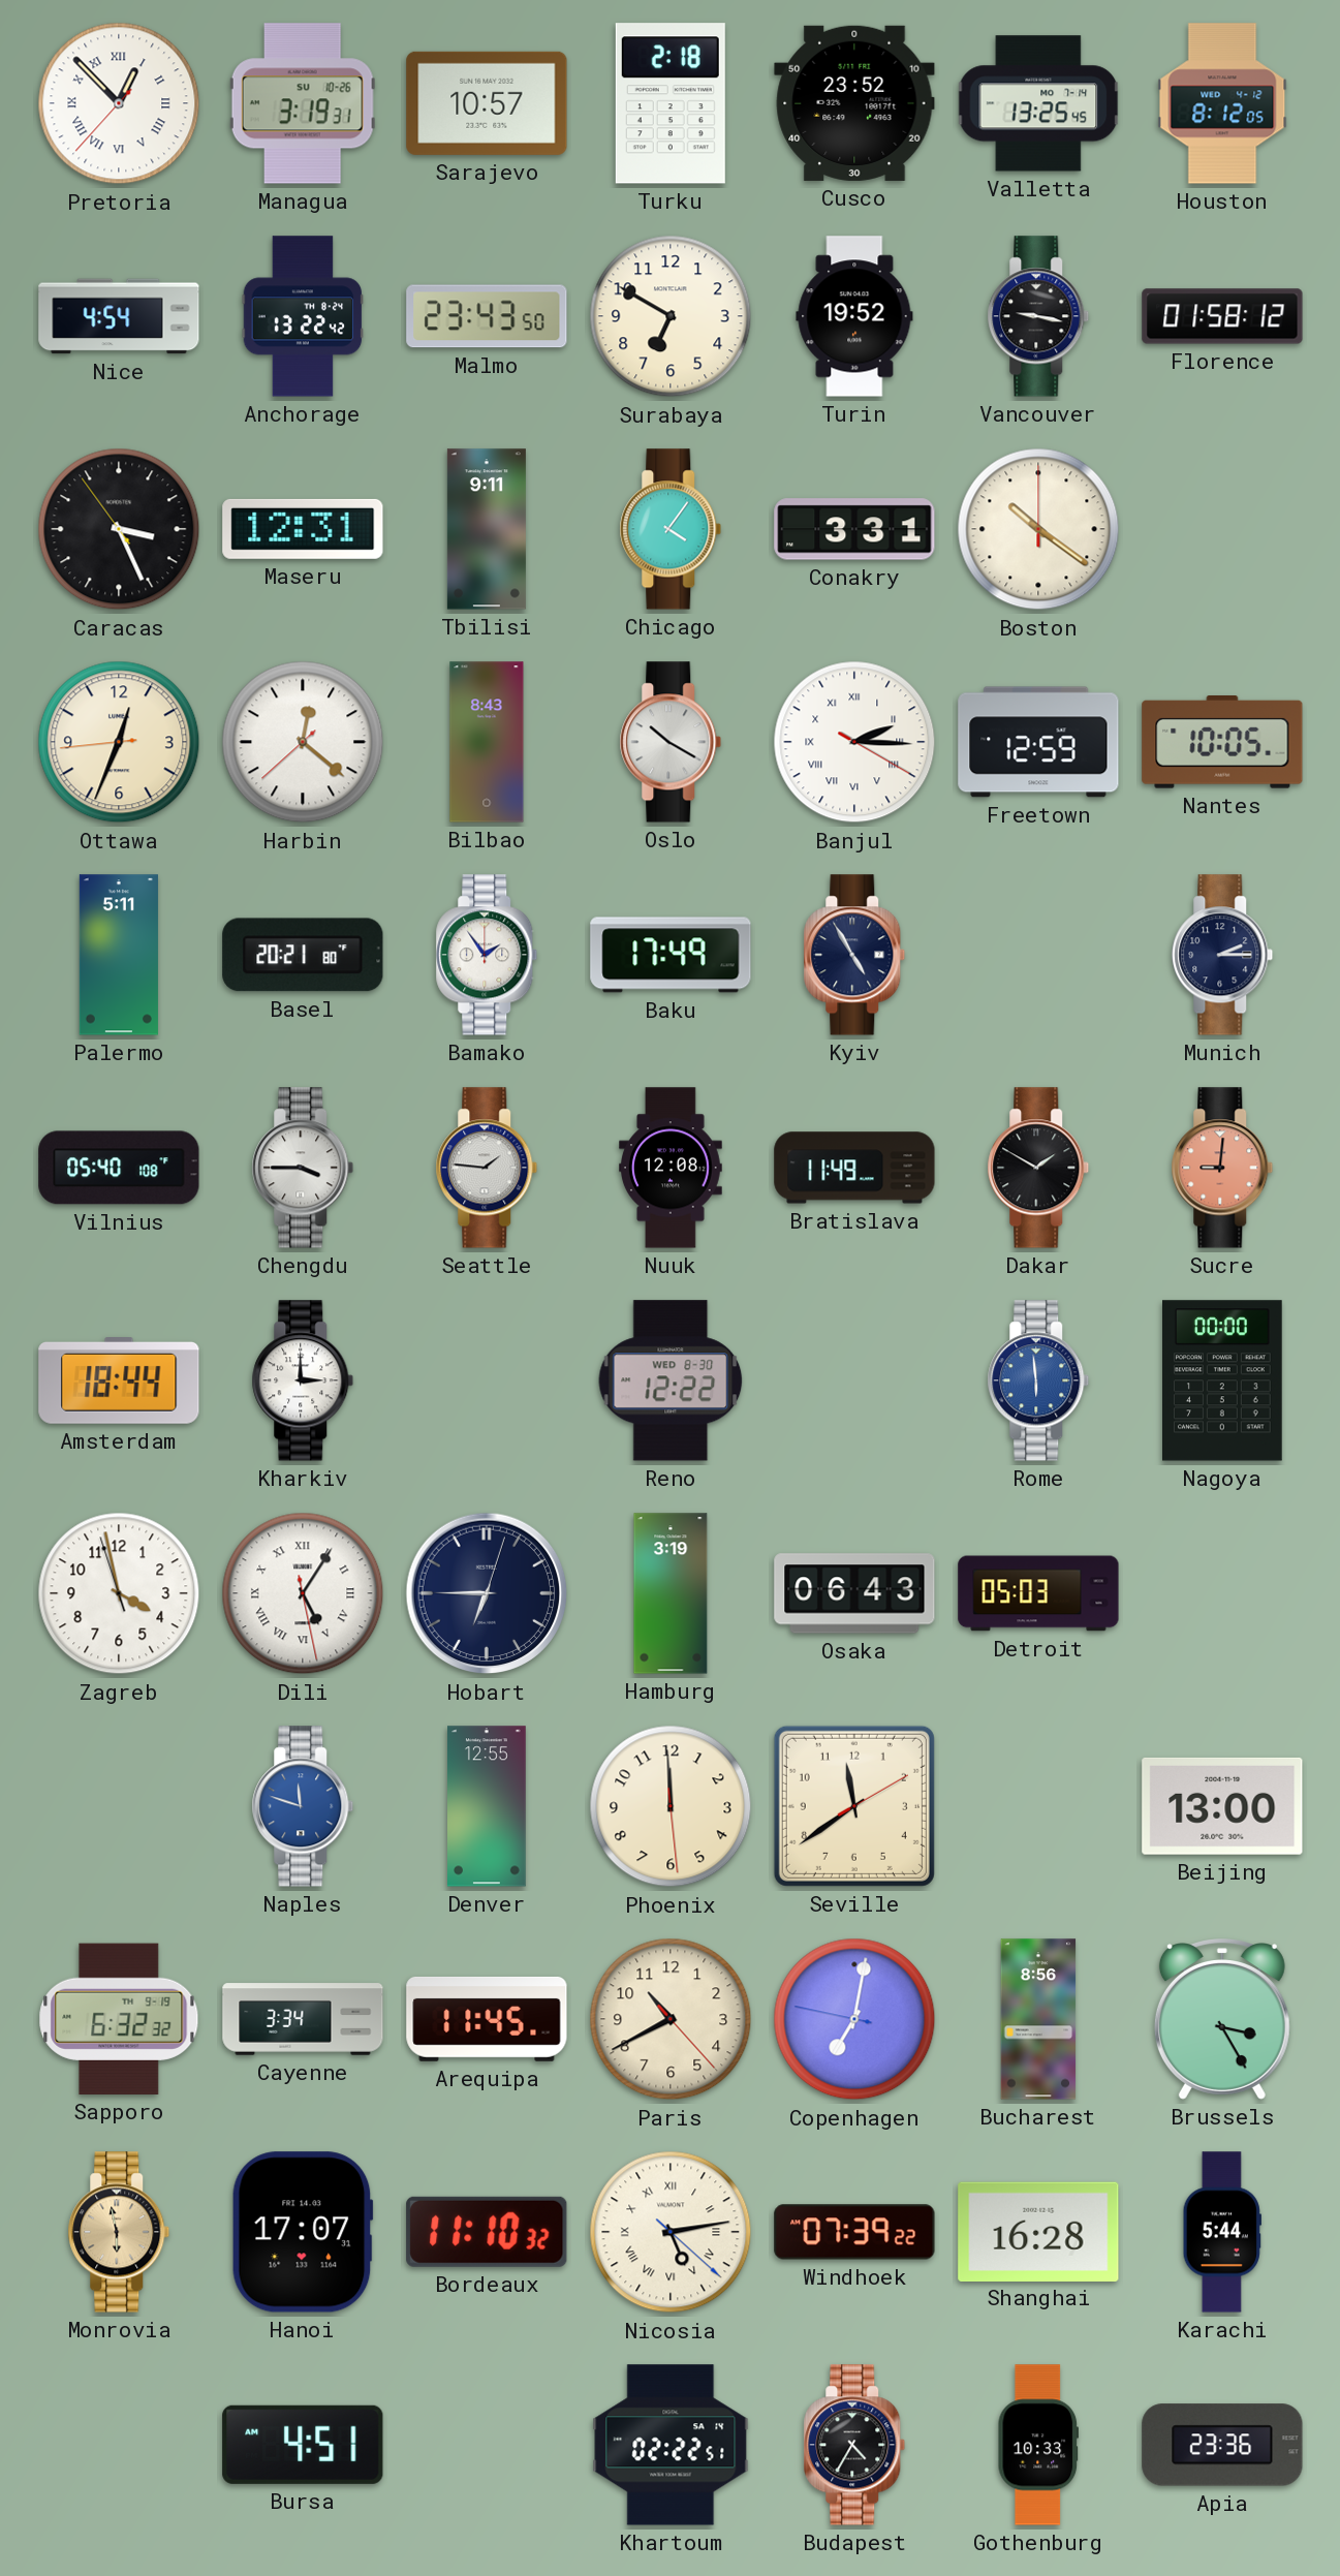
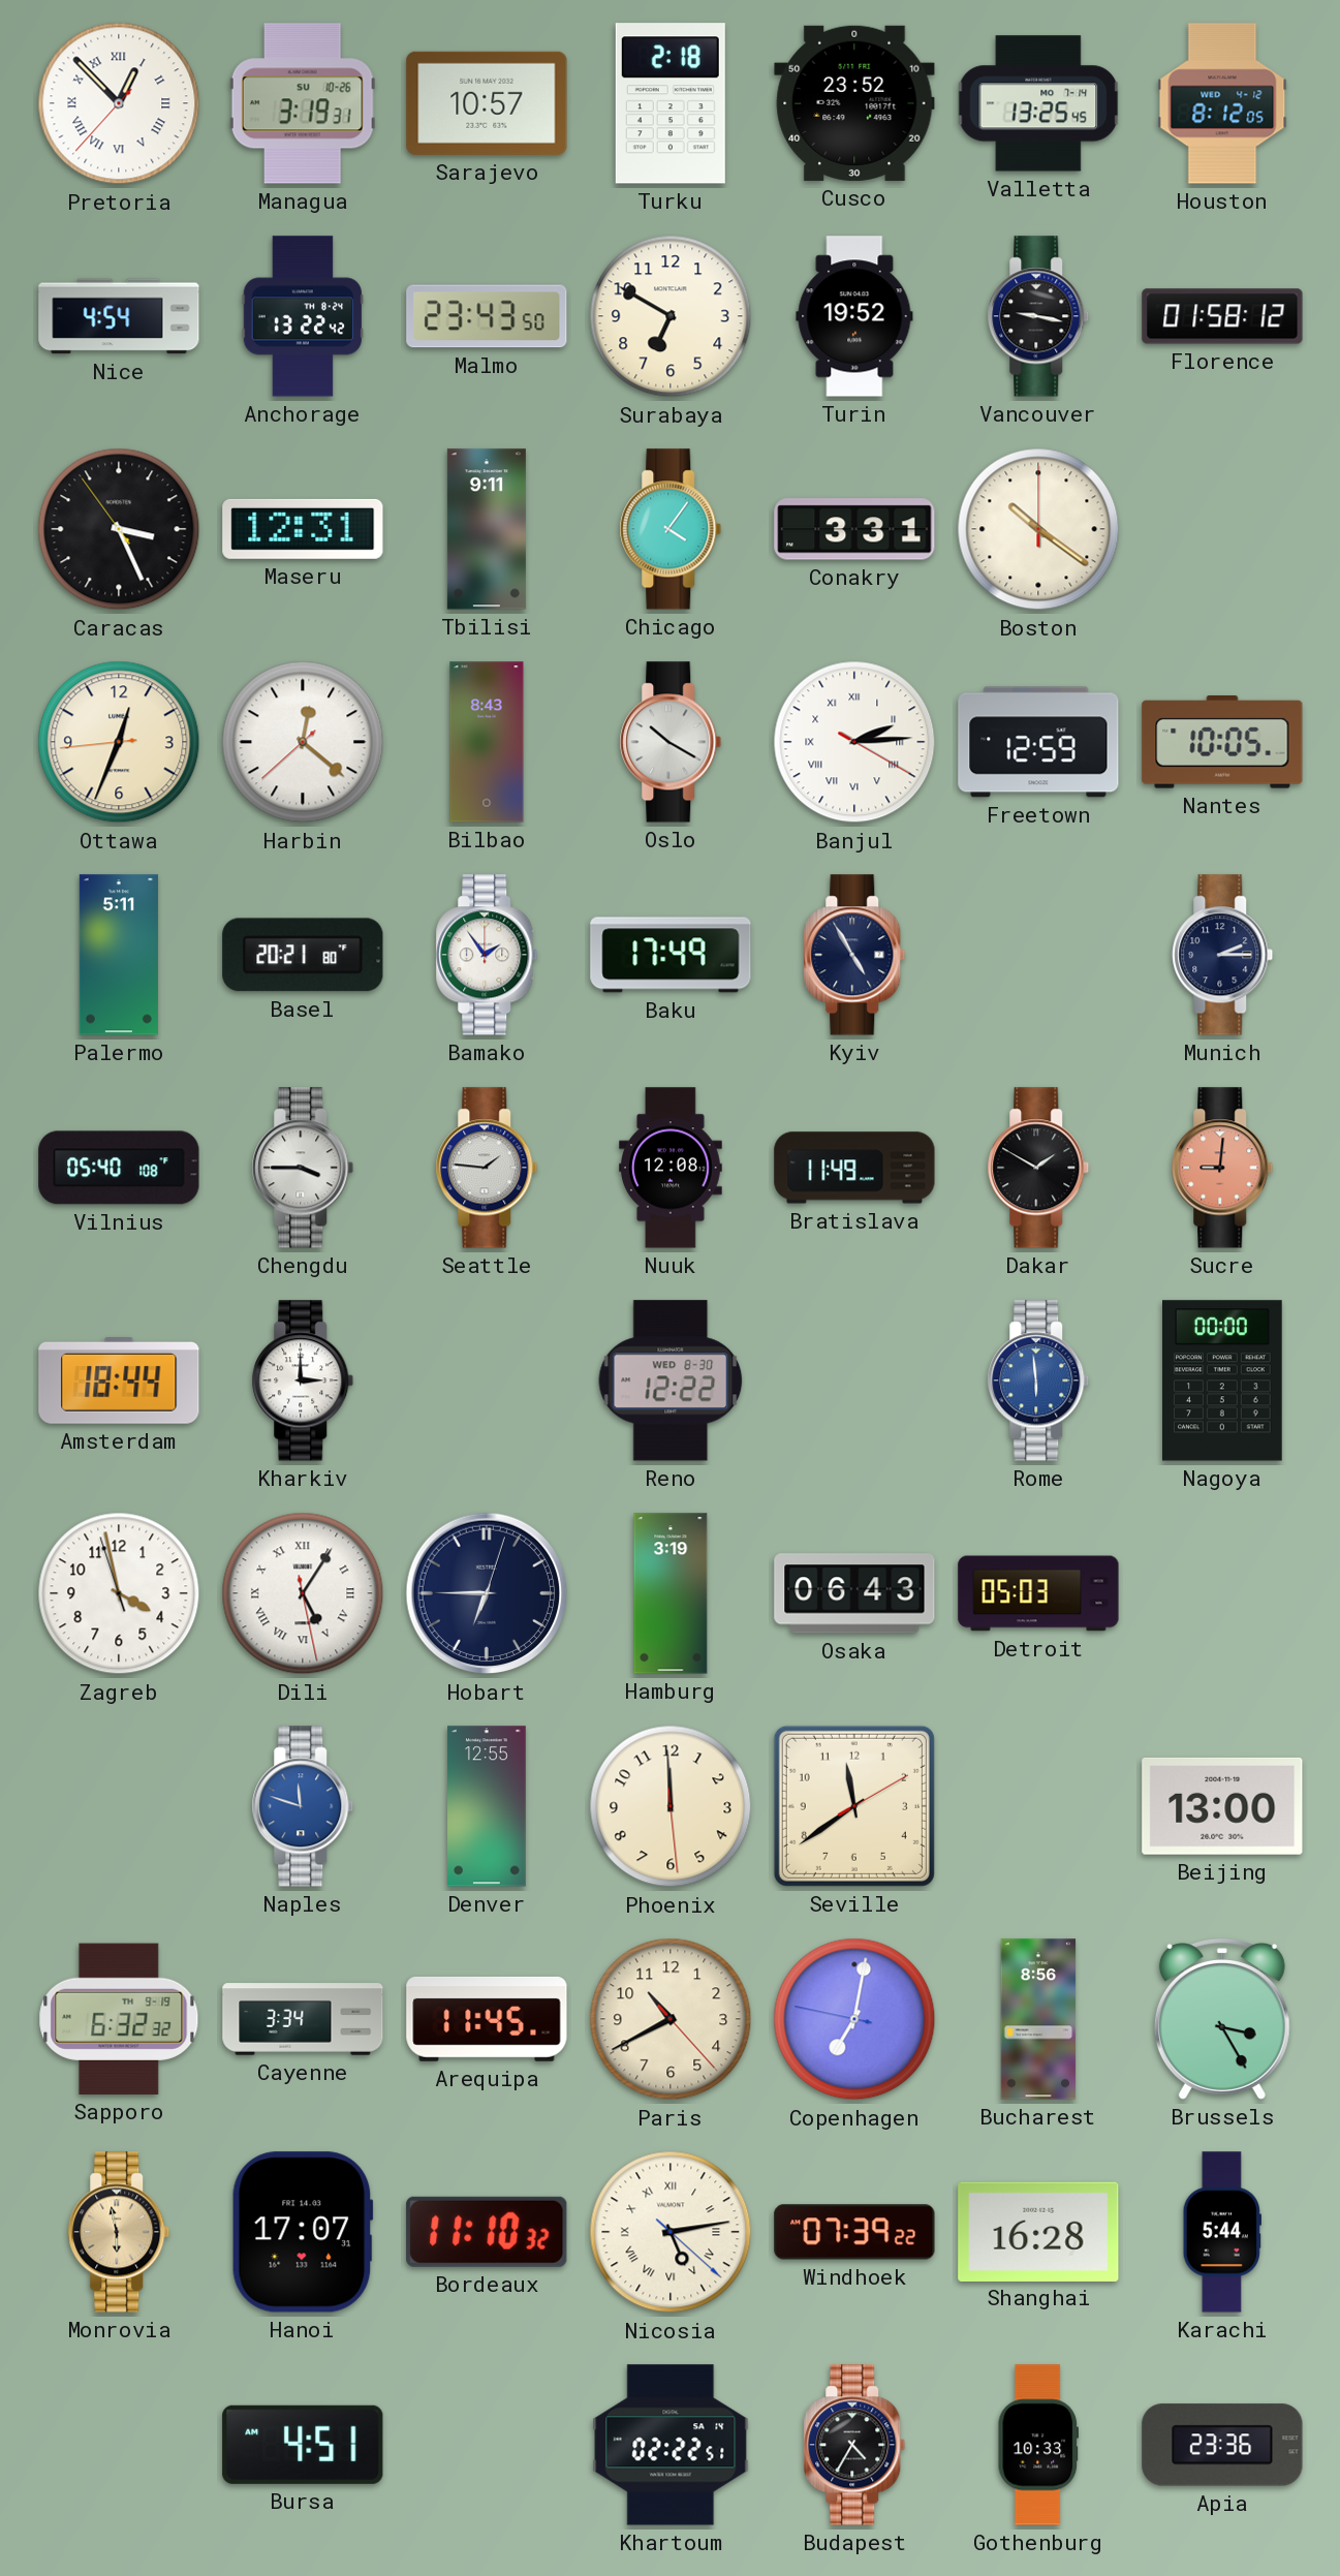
Banjul: 2:15 -> 2:14
